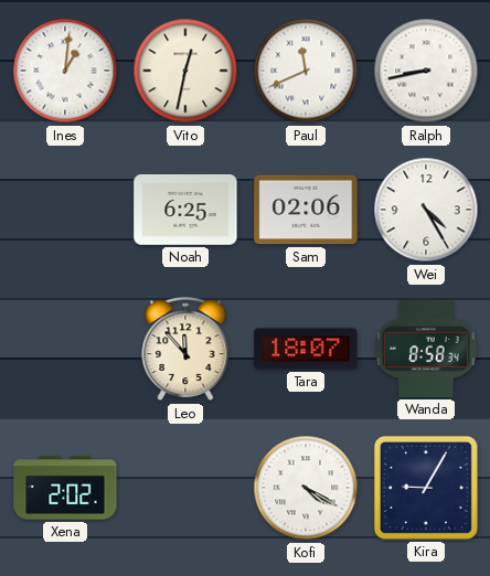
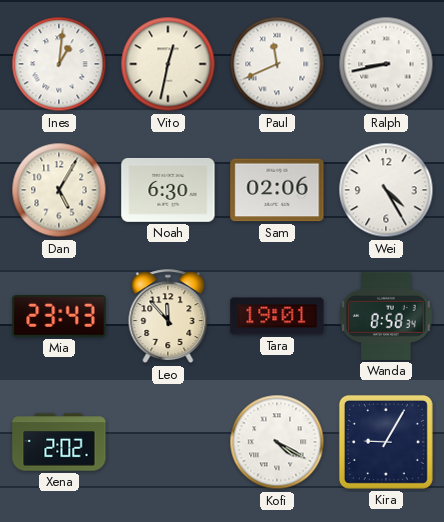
Dan: none -> 5:05
Noah: 6:25 -> 6:30
Mia: none -> 23:43
Tara: 18:07 -> 19:01
